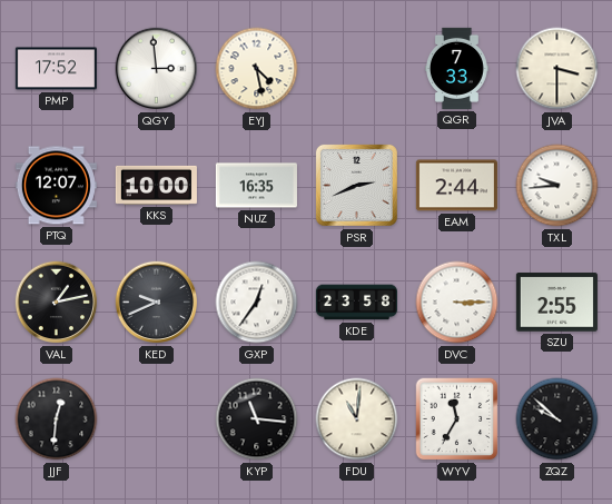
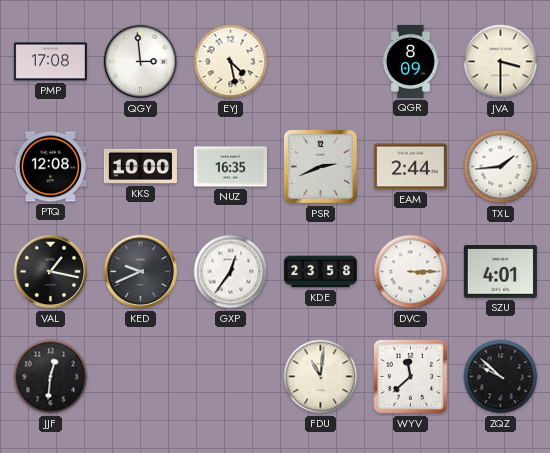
PMP: 17:52 -> 17:08
QGR: 7:33 -> 8:09
PTQ: 12:07 -> 12:08
TXL: 9:44 -> 1:44
VAL: 1:13 -> 1:17
SZU: 2:55 -> 4:01
KYP: 11:16 -> none
WYV: 11:35 -> 11:38
